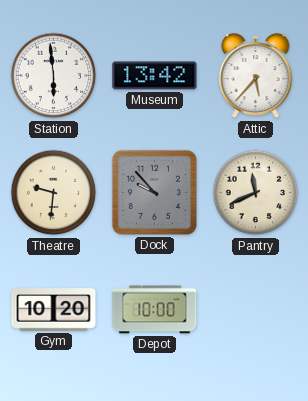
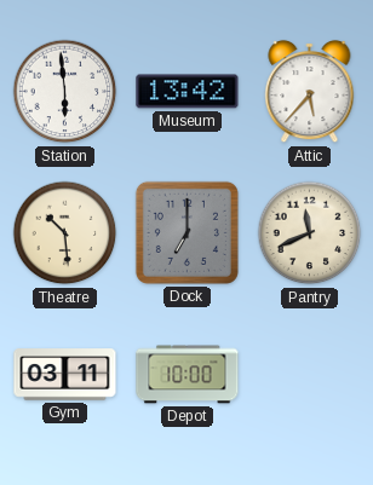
Theatre: 9:31 -> 10:29
Dock: 9:53 -> 7:00
Gym: 10:20 -> 03:11
